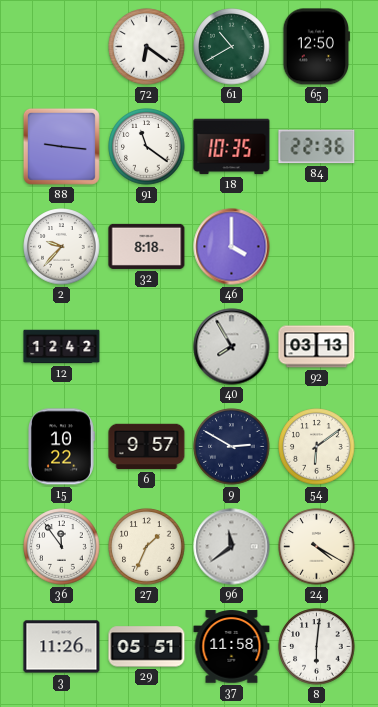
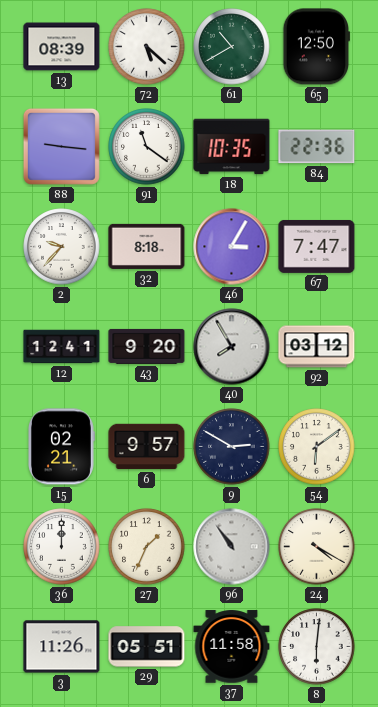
13: none -> 08:39
72: 6:21 -> 5:22
46: 4:00 -> 3:05
67: none -> 7:47
12: 12:42 -> 12:41
43: none -> 9:20
92: 03:13 -> 03:12
15: 10:22 -> 02:21
36: 11:54 -> 12:00
96: 11:39 -> 10:54
